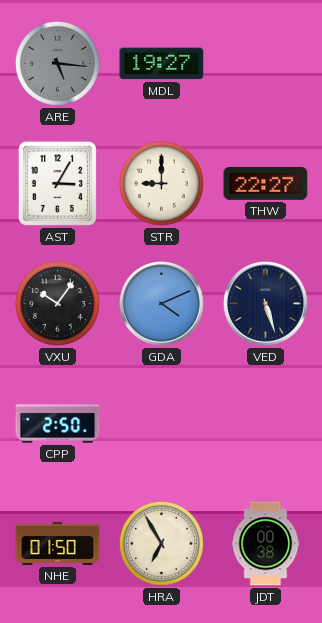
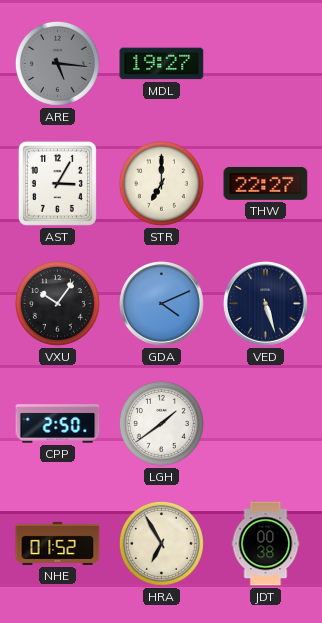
STR: 9:00 -> 7:00
LGH: none -> 1:39
NHE: 01:50 -> 01:52
